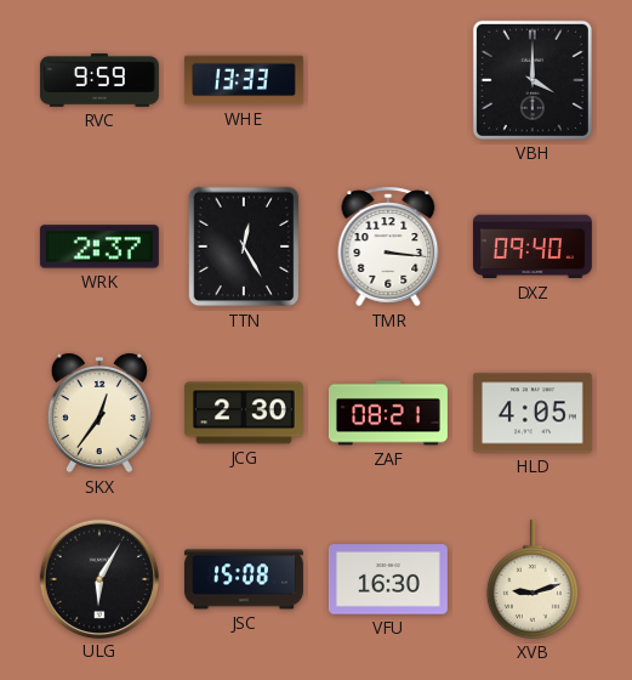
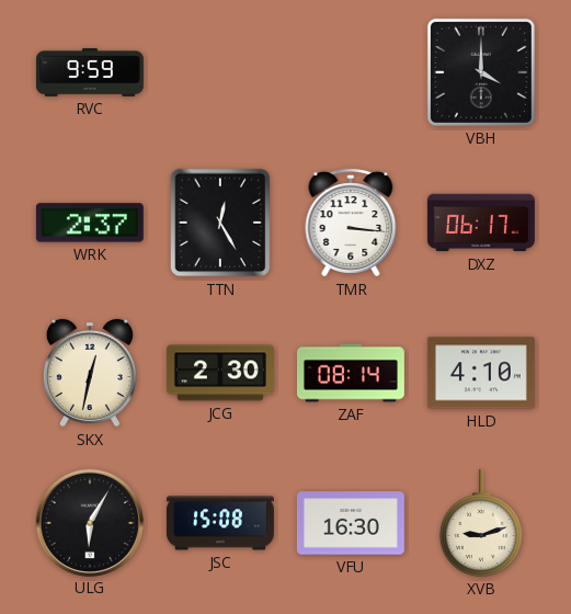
WHE: 13:33 -> none
DXZ: 09:40 -> 06:17
SKX: 12:36 -> 12:32
ZAF: 08:21 -> 08:14
HLD: 4:05 -> 4:10
